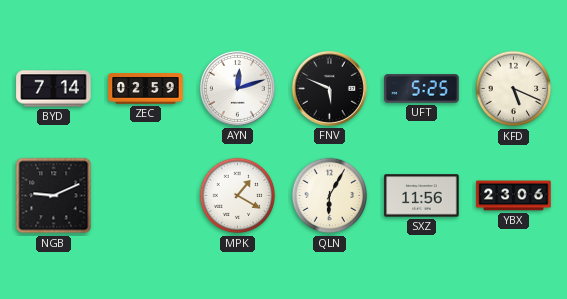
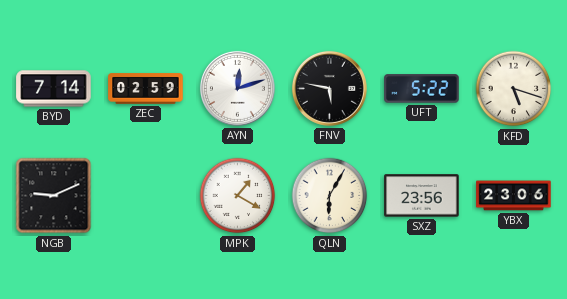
FNV: 5:49 -> 5:47
UFT: 5:25 -> 5:22
KFD: 5:19 -> 5:18
SXZ: 11:56 -> 23:56
